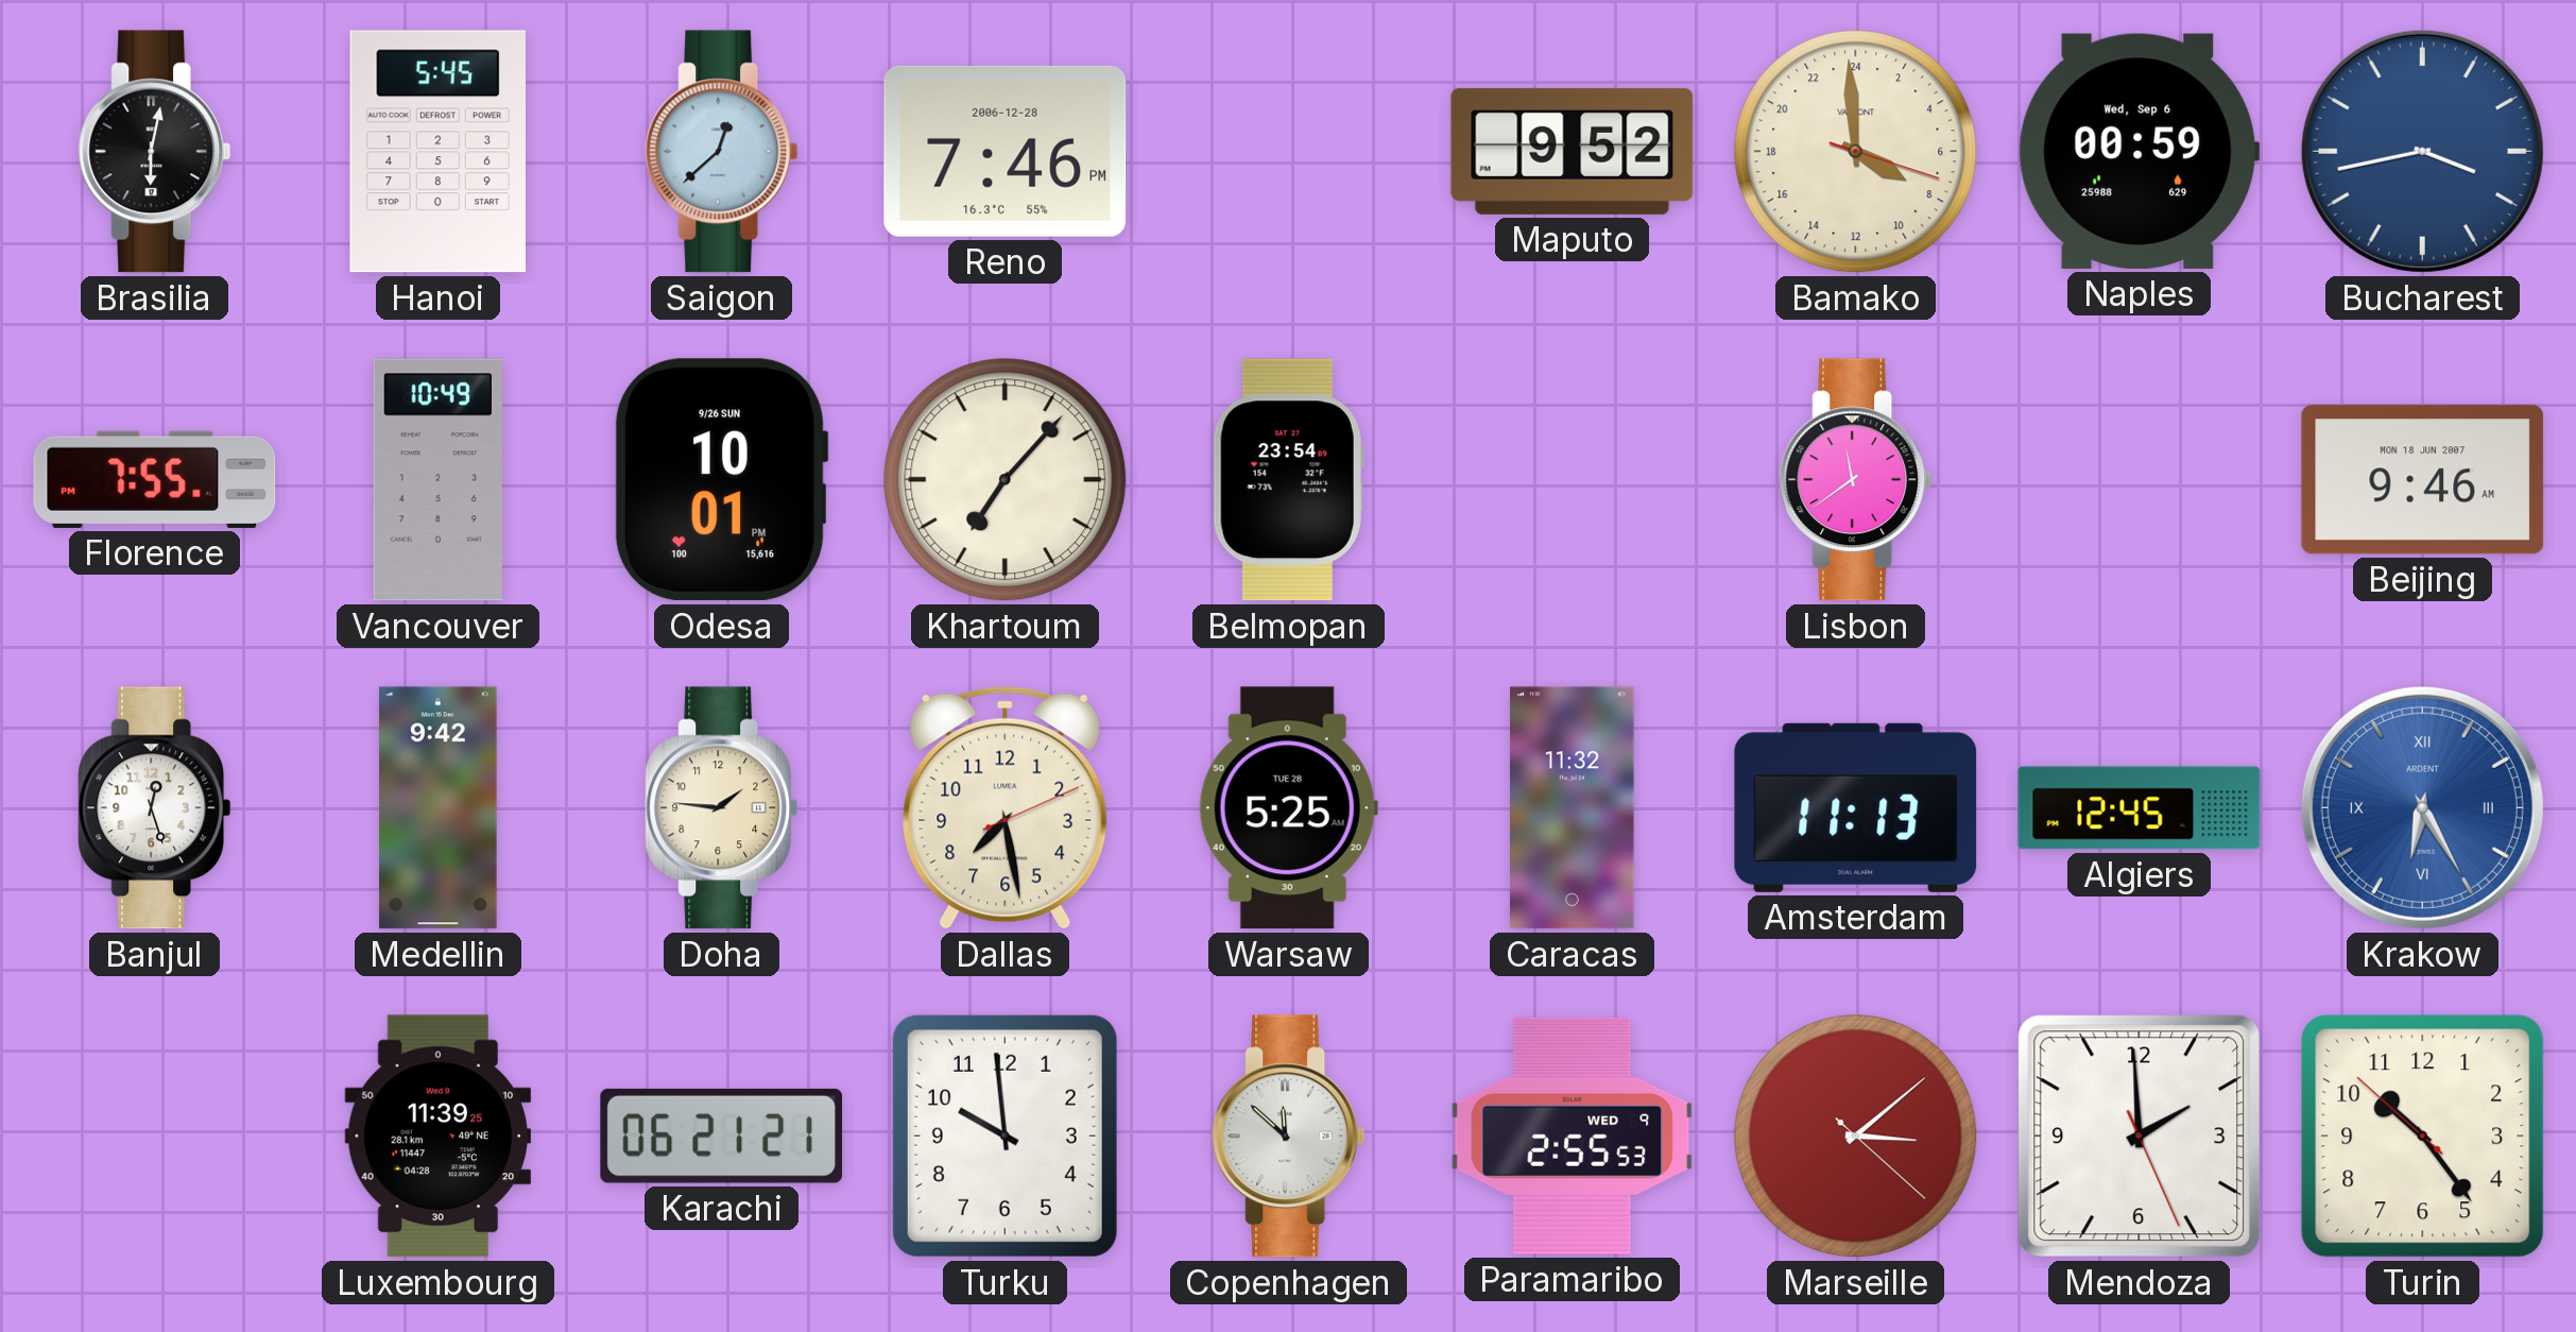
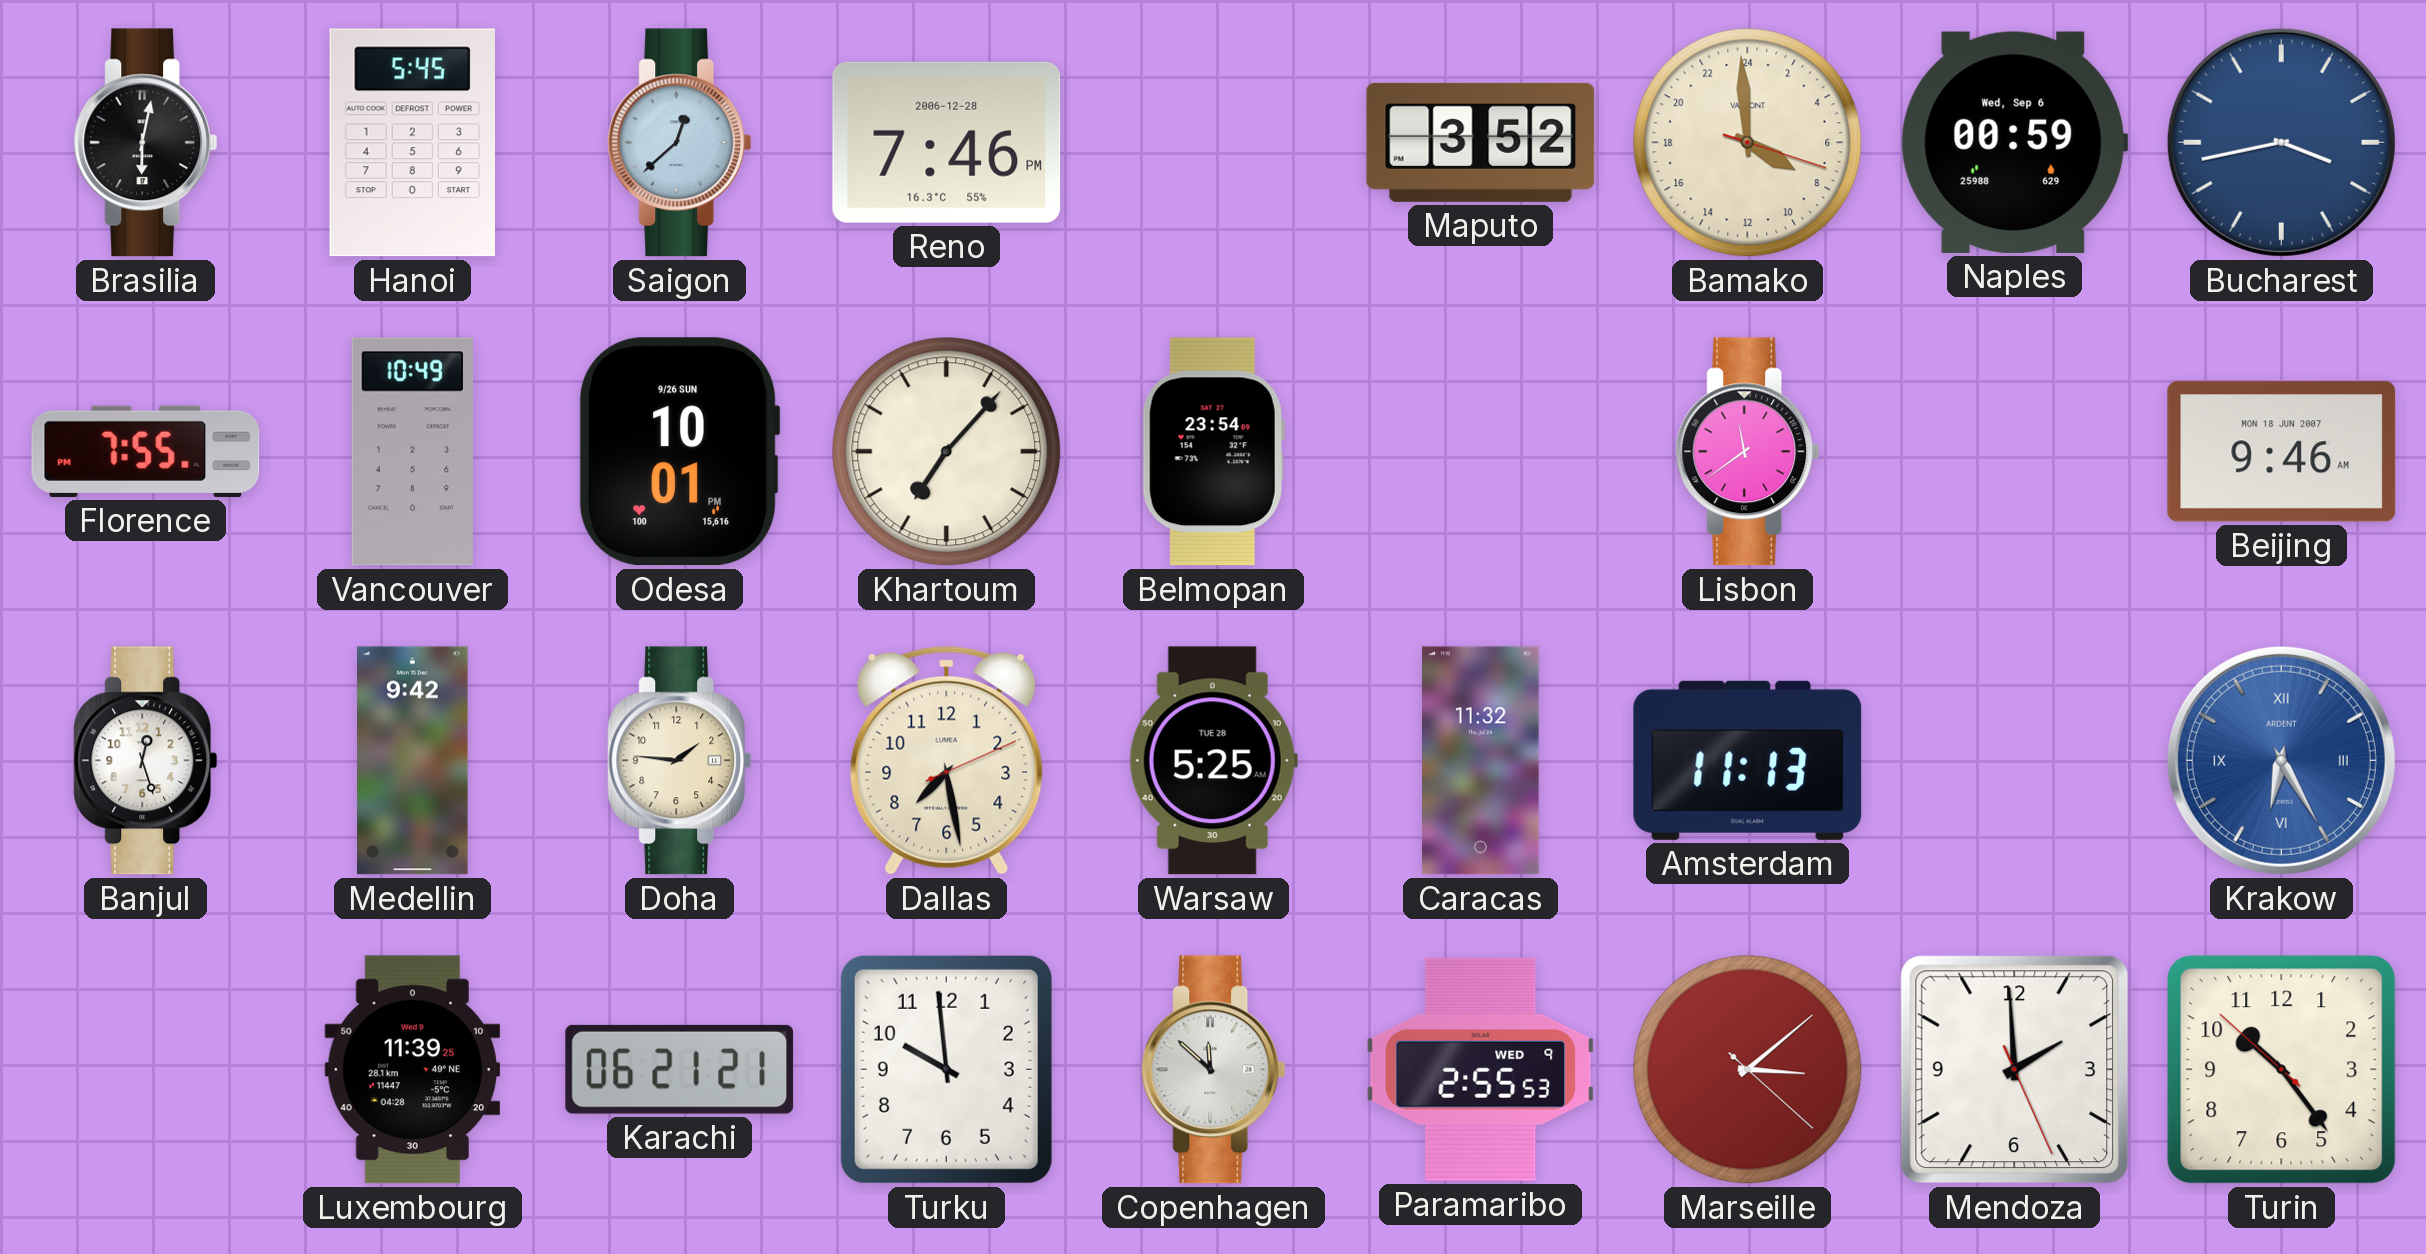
Maputo: 9:52 -> 3:52
Algiers: 12:45 -> none
